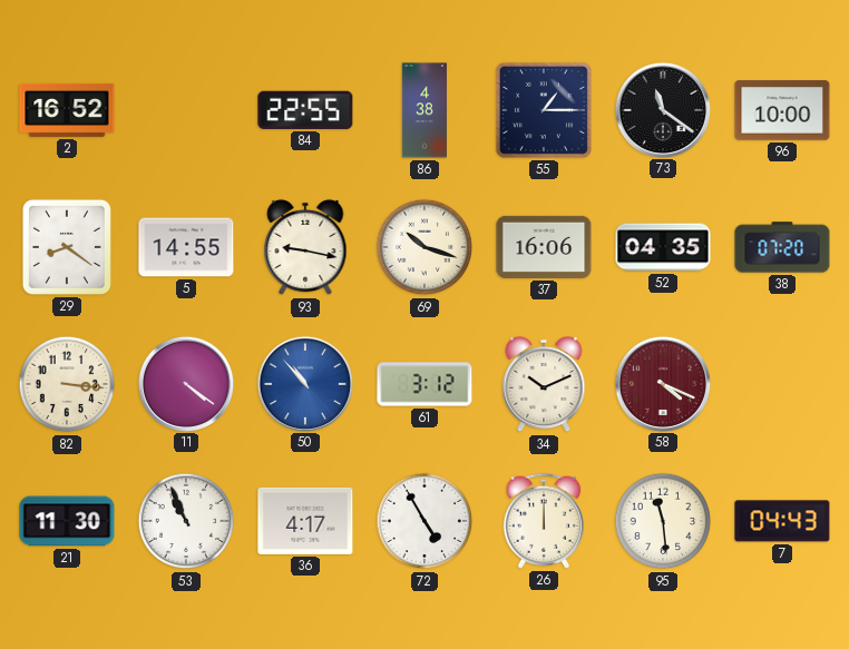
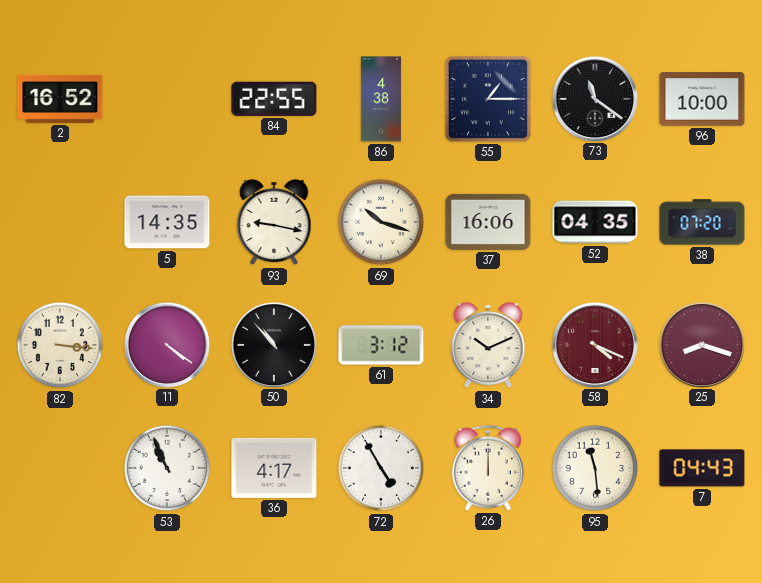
29: 8:21 -> none
5: 14:55 -> 14:35
50 dial: blue -> black
25: none -> 8:18
21: 11:30 -> none
